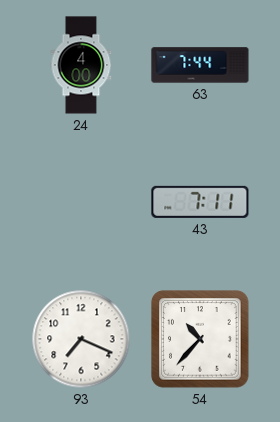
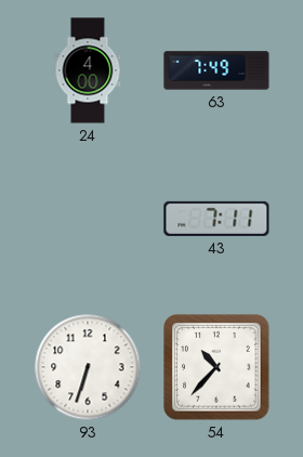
63: 7:44 -> 7:49
93: 7:19 -> 6:33
